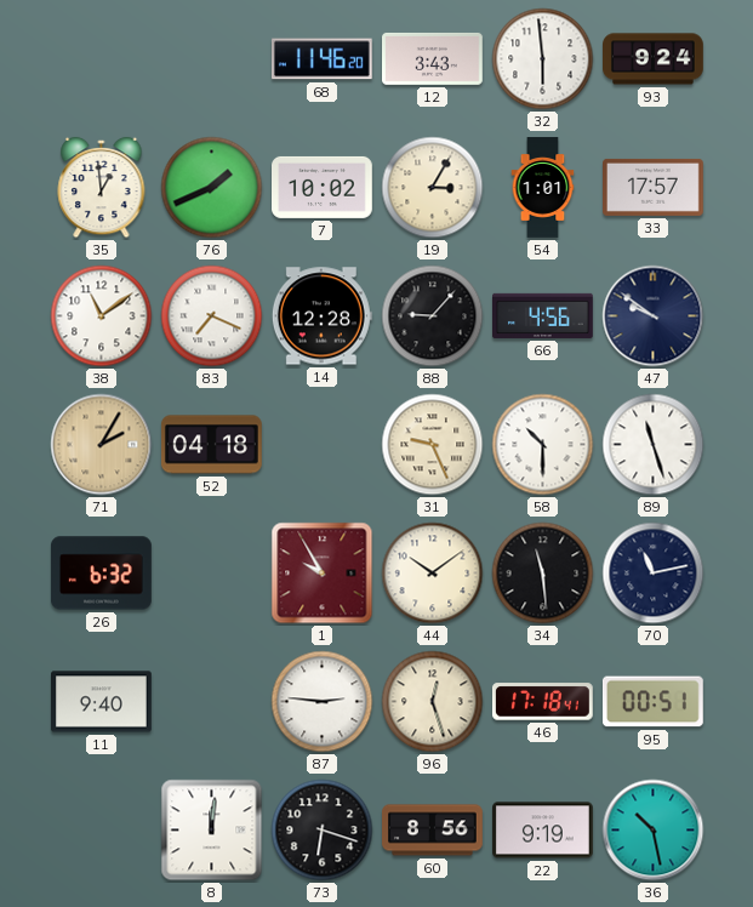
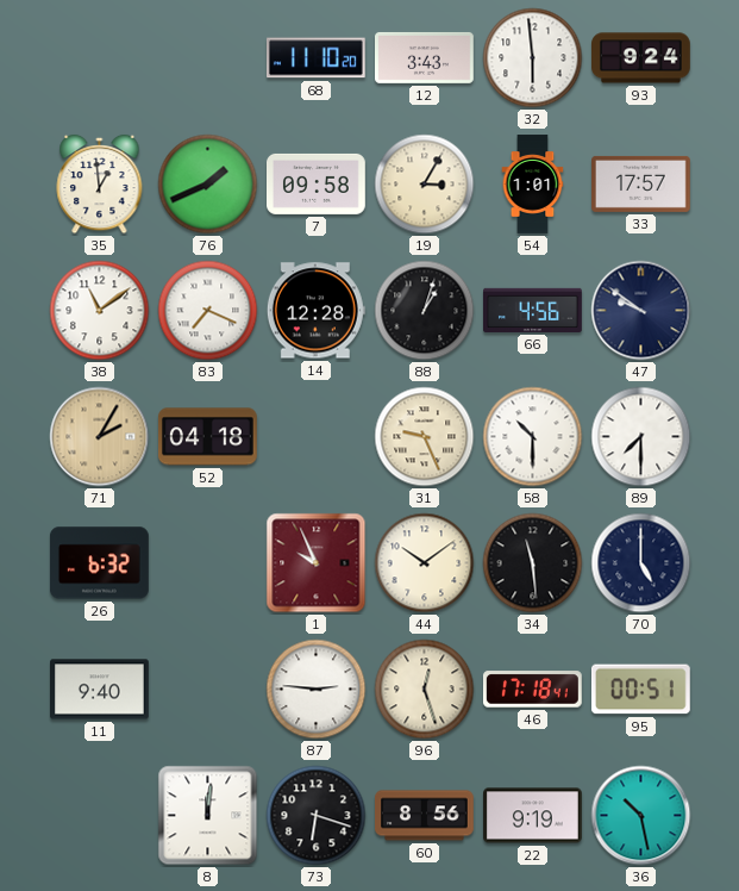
68: 11:46 -> 11:10
7: 10:02 -> 09:58
88: 9:07 -> 1:03
89: 11:27 -> 7:30
1: 9:55 -> 9:56
70: 11:13 -> 5:00
